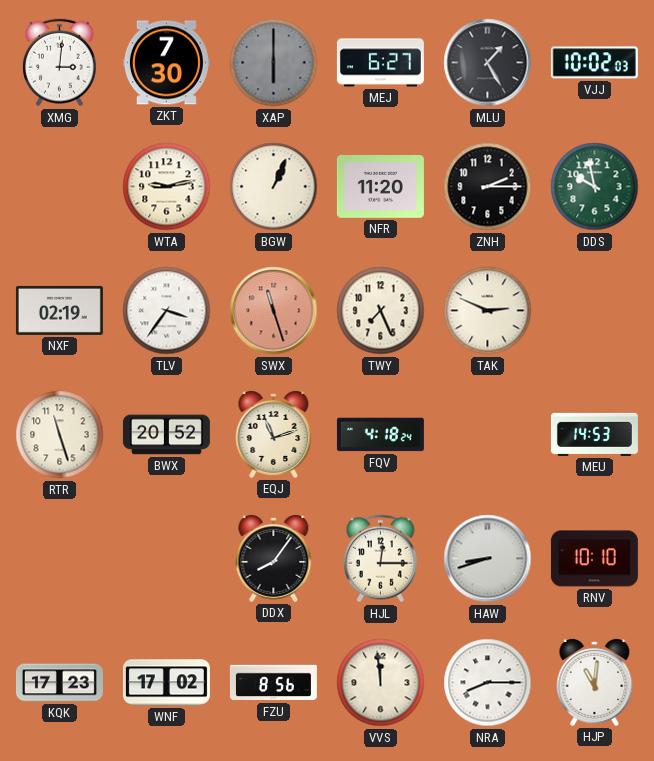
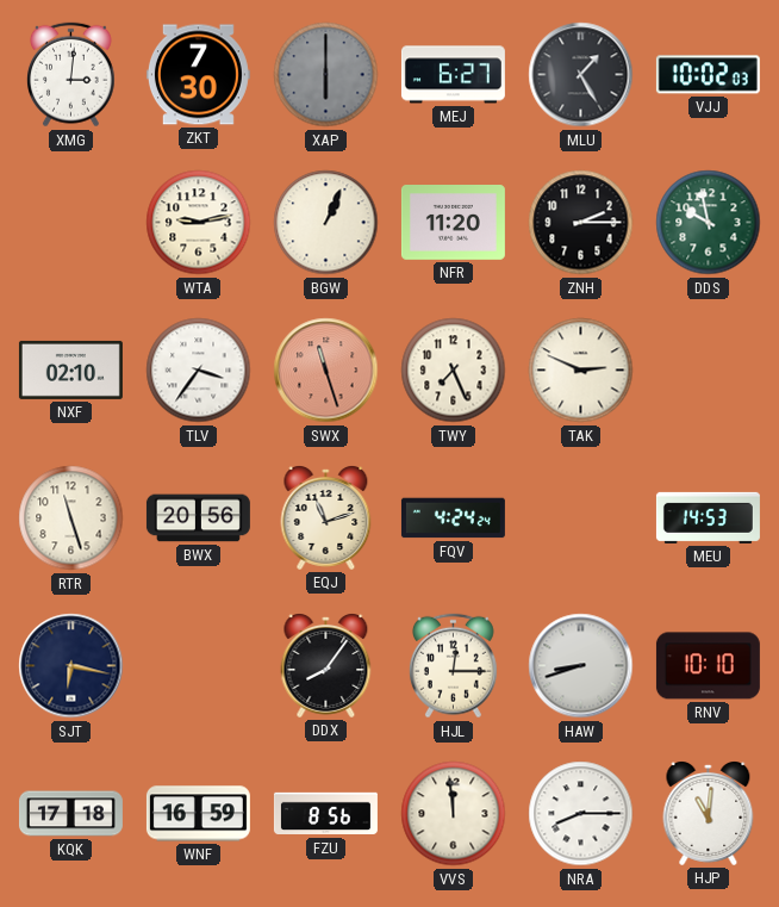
NXF: 02:19 -> 02:10
BWX: 20:52 -> 20:56
FQV: 4:18 -> 4:24
SJT: none -> 6:17
KQK: 17:23 -> 17:18
WNF: 17:02 -> 16:59
